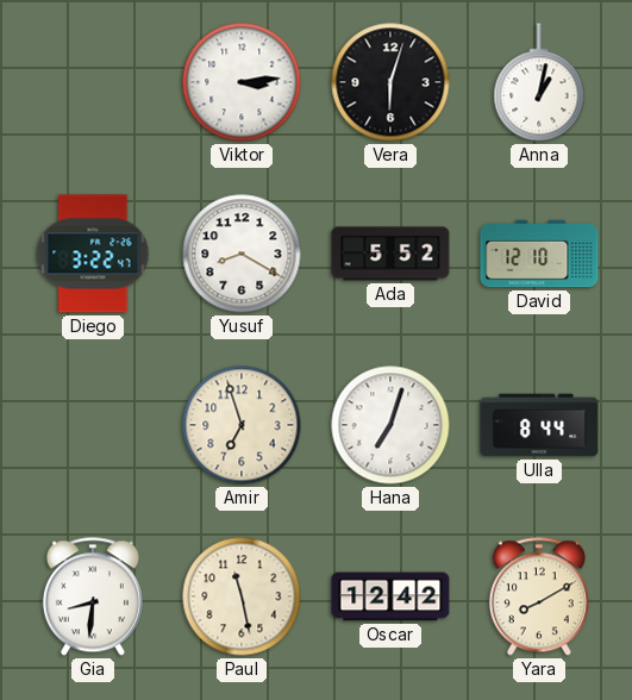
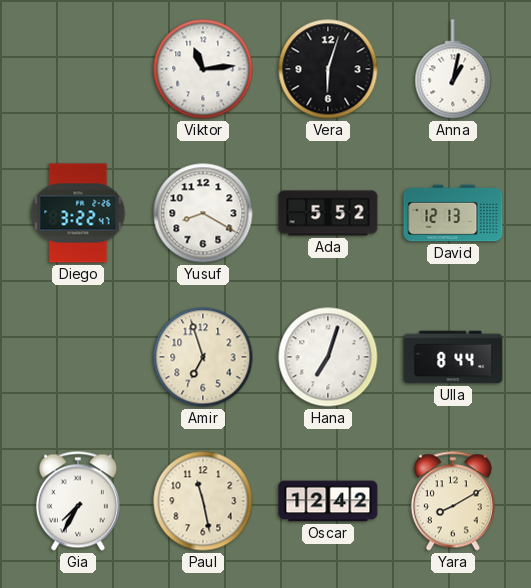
Viktor: 3:14 -> 11:14
David: 12:10 -> 12:13
Gia: 8:31 -> 7:35
